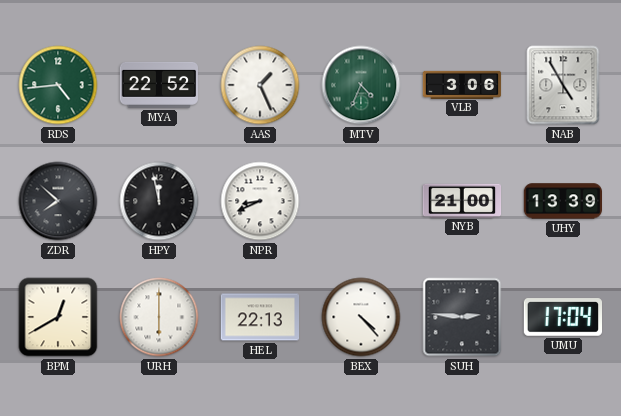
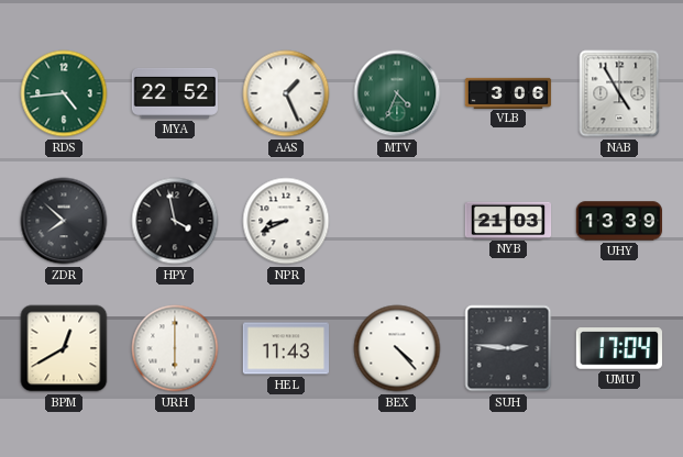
HPY: 11:58 -> 3:58
NYB: 21:00 -> 21:03
HEL: 22:13 -> 11:43
